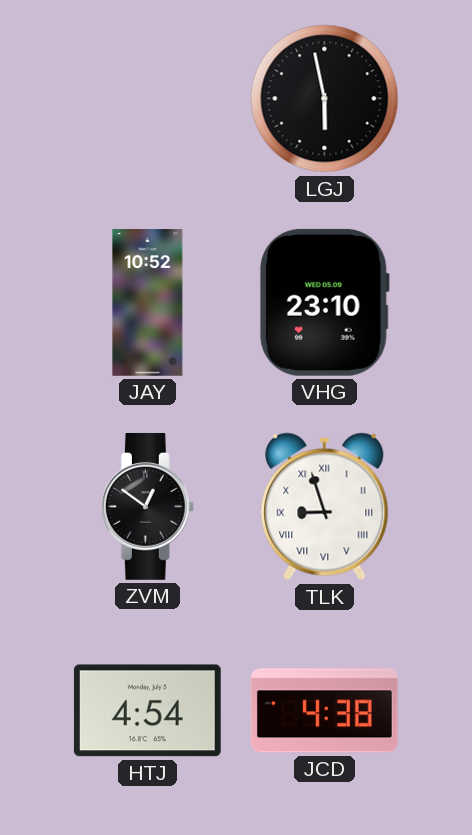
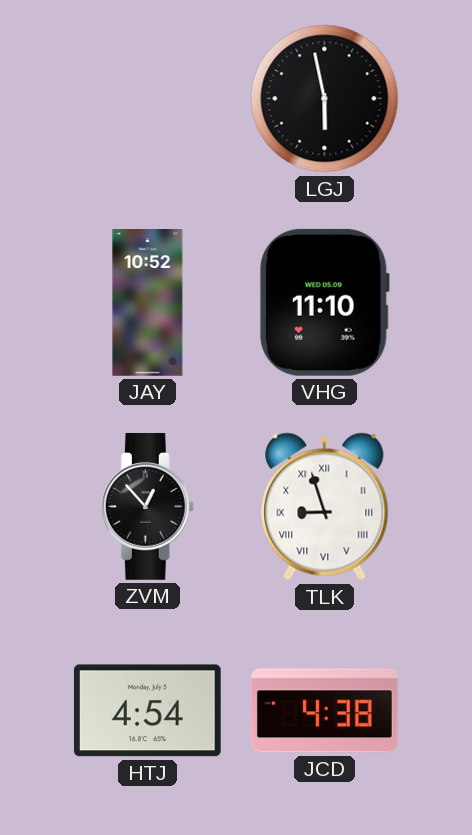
VHG: 23:10 -> 11:10
ZVM: 12:51 -> 12:53
